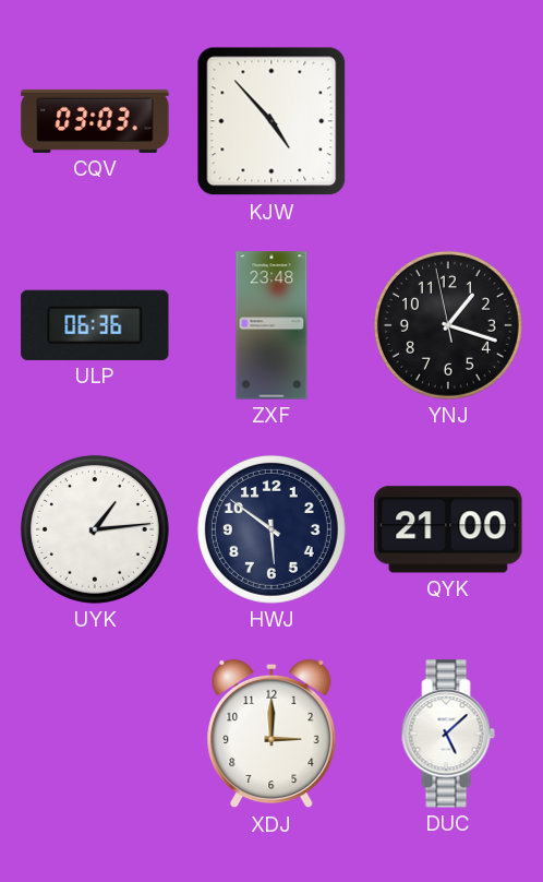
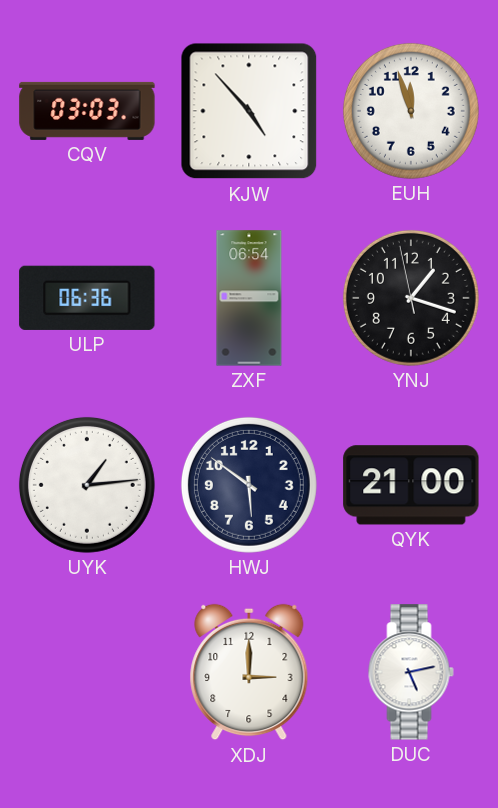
EUH: none -> 11:57
ZXF: 23:48 -> 06:54
DUC: 5:08 -> 5:13
